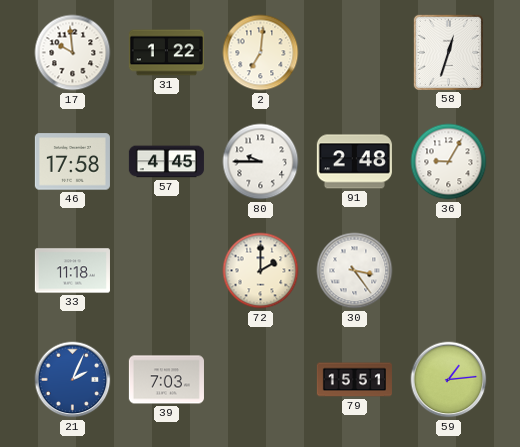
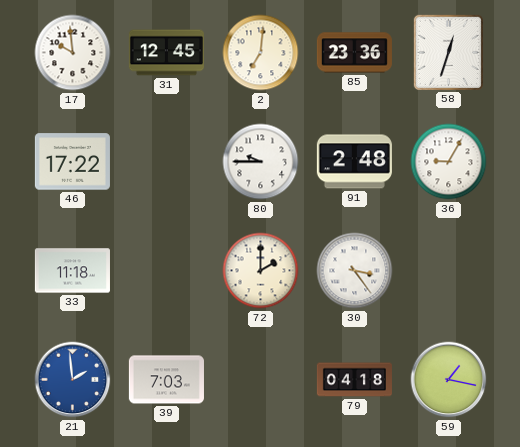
31: 1:22 -> 12:45
85: none -> 23:36
46: 17:58 -> 17:22
57: 4:45 -> none
21: 2:04 -> 1:59
79: 15:51 -> 04:18
59: 1:14 -> 1:17
